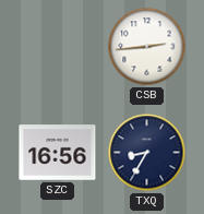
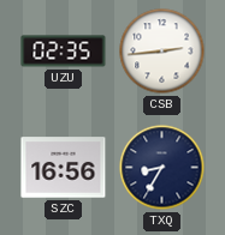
UZU: none -> 02:35
